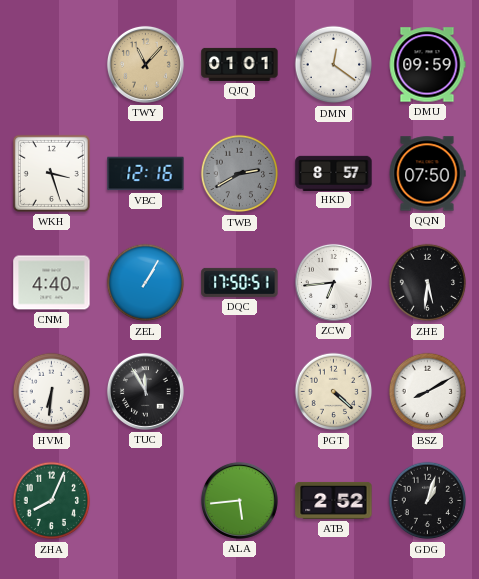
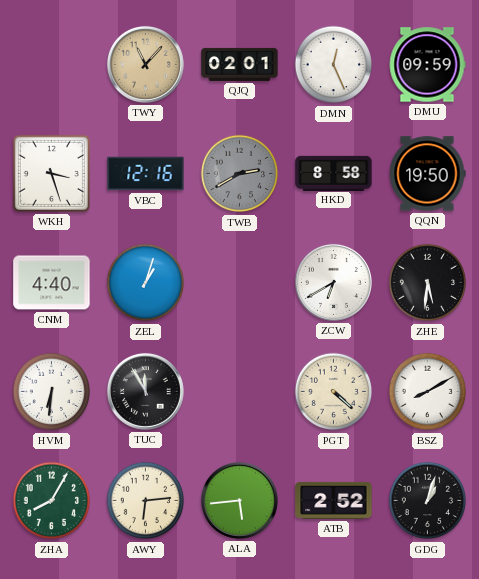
QJQ: 01:01 -> 02:01
DMN: 12:21 -> 12:26
HKD: 8:57 -> 8:58
QQN: 07:50 -> 19:50
ZEL: 1:05 -> 1:03
DQC: 17:50 -> none
ZCW: 6:44 -> 6:40
ZHA: 8:04 -> 8:05
AWY: none -> 6:14
